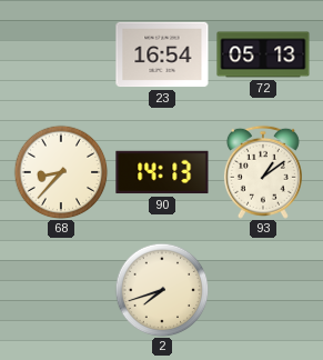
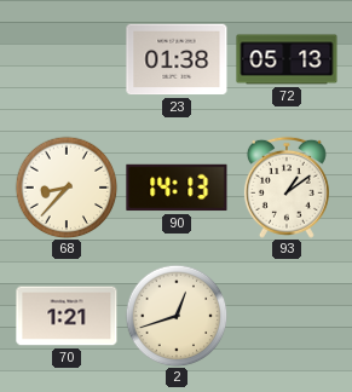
23: 16:54 -> 01:38
70: none -> 1:21
2: 7:42 -> 12:42
